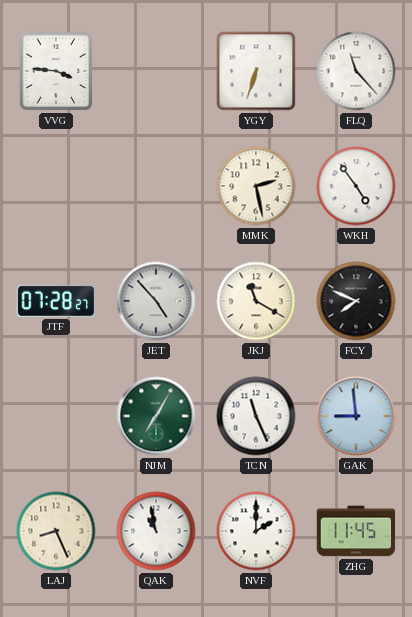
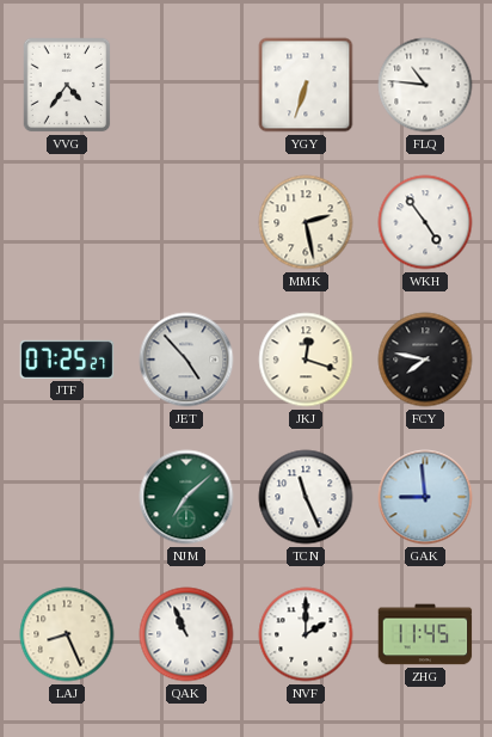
VVG: 3:46 -> 4:36
FLQ: 11:23 -> 10:46
JTF: 07:28 -> 07:25
JKJ: 11:20 -> 12:18
FCY: 7:49 -> 7:47
NJM: 7:05 -> 7:08
QAK: 10:58 -> 10:56
